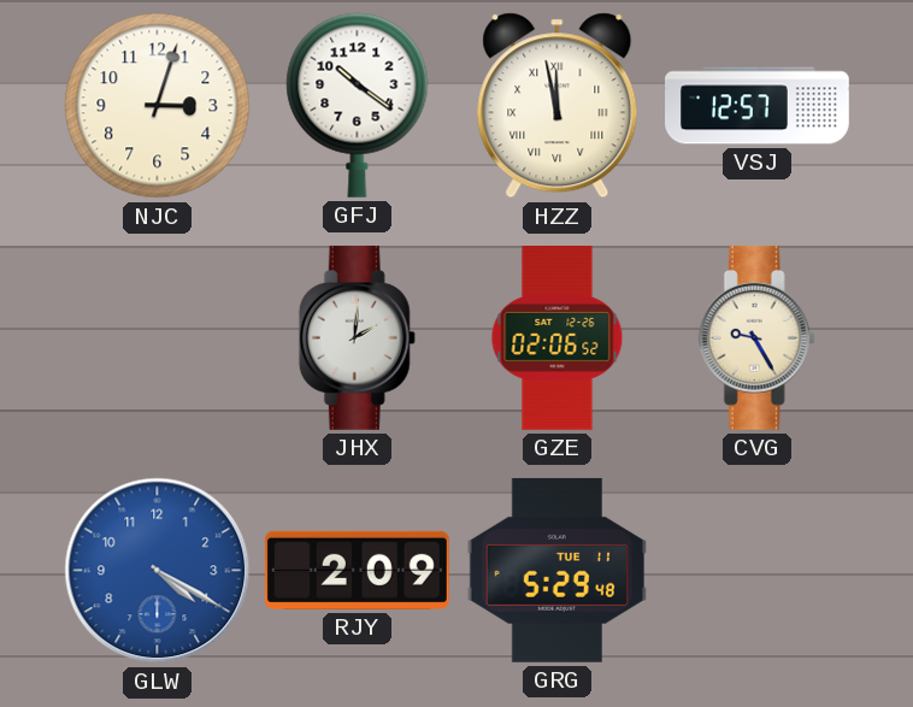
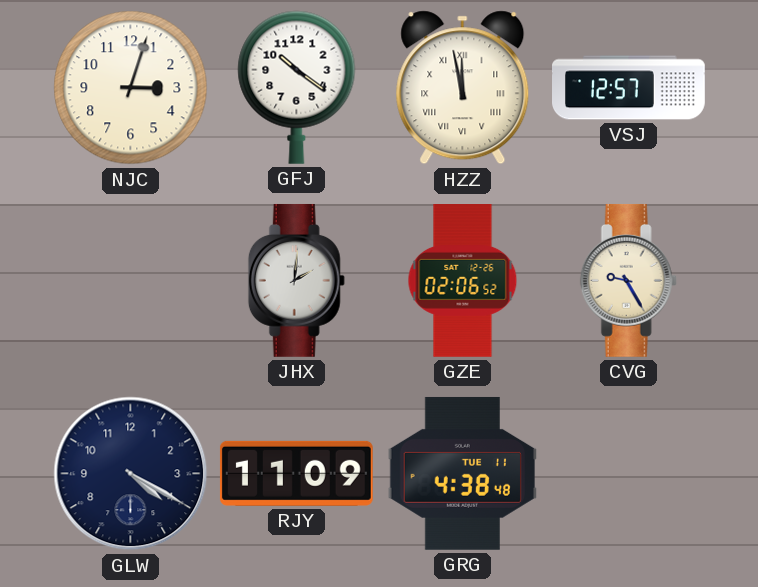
GLW dial: blue -> navy
RJY: 2:09 -> 11:09
GRG: 5:29 -> 4:38
